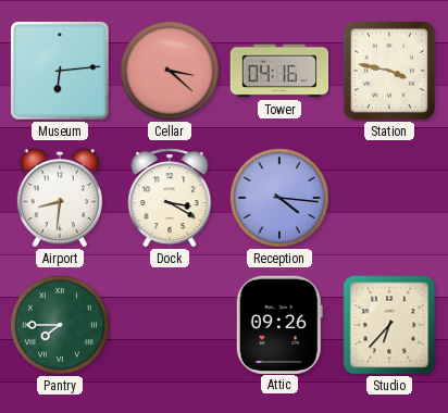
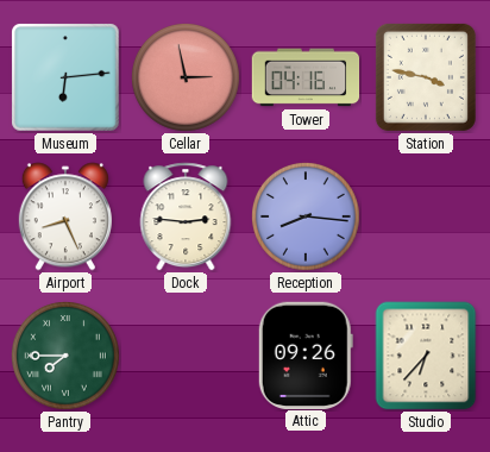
Cellar: 3:22 -> 2:58
Airport: 8:31 -> 8:26
Dock: 3:20 -> 2:46
Reception: 4:16 -> 8:16
